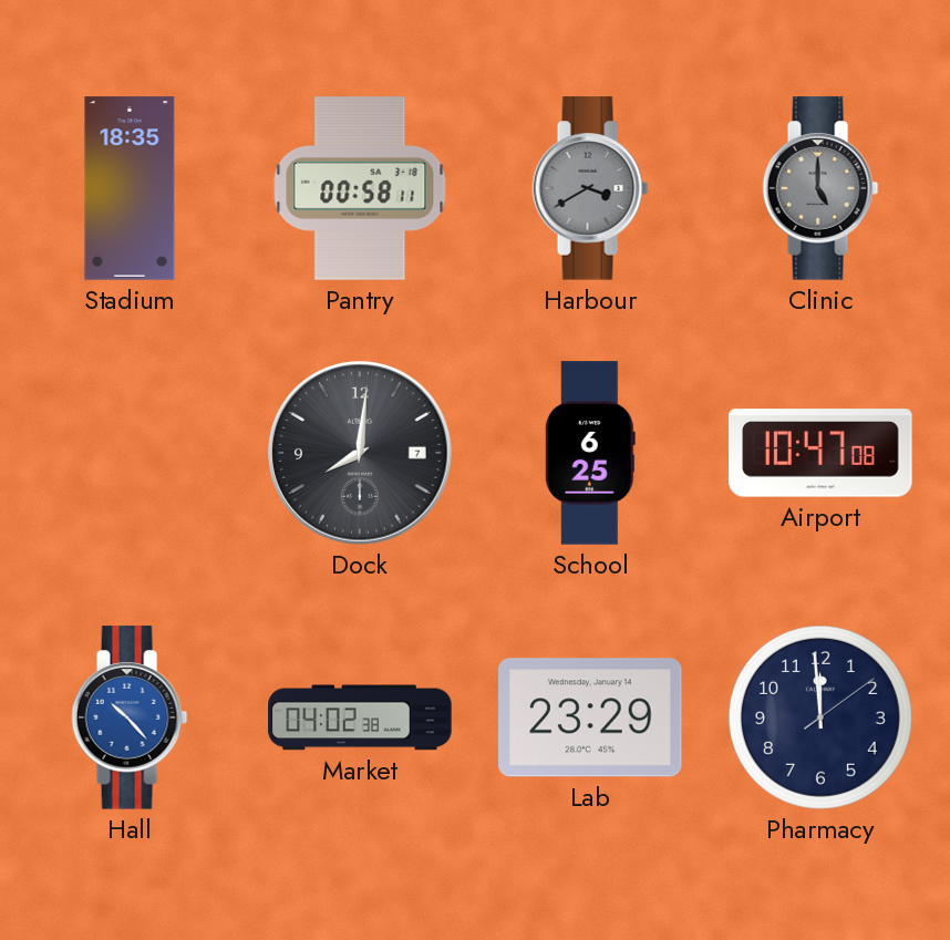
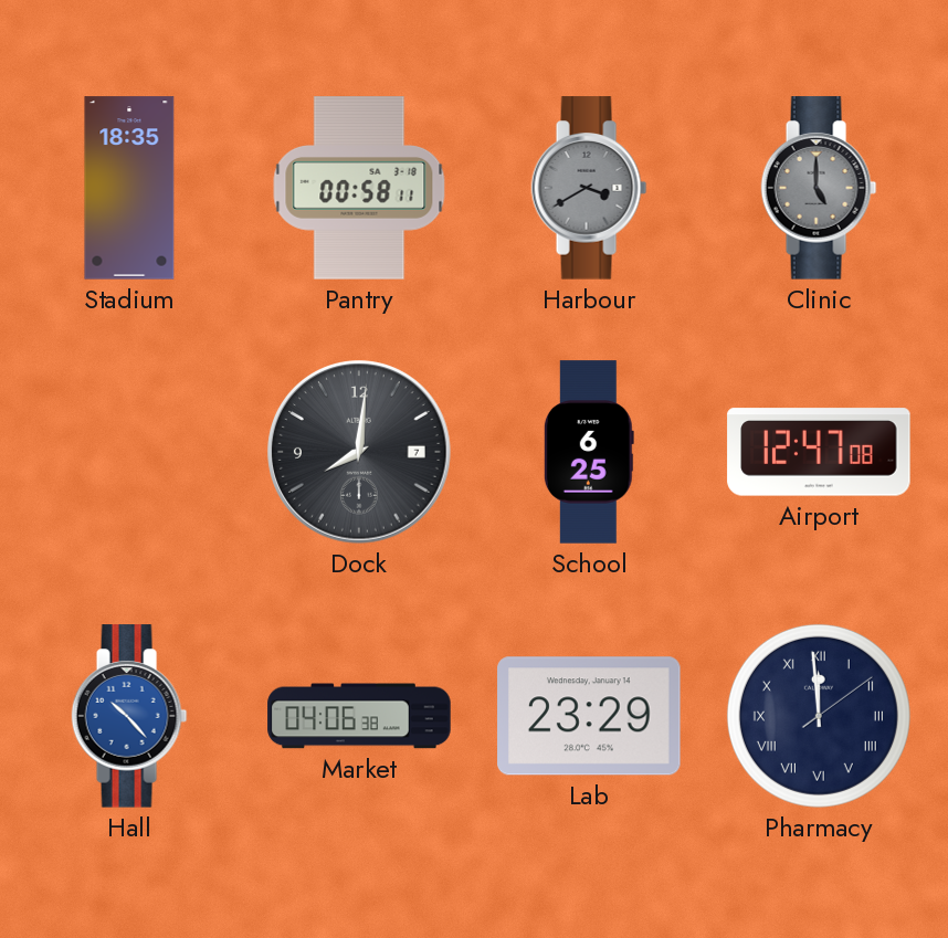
Airport: 10:47 -> 12:47
Market: 04:02 -> 04:06
Pharmacy numerals: Arabic -> Roman
